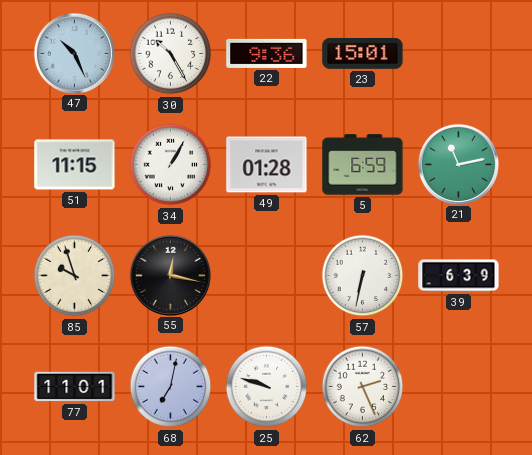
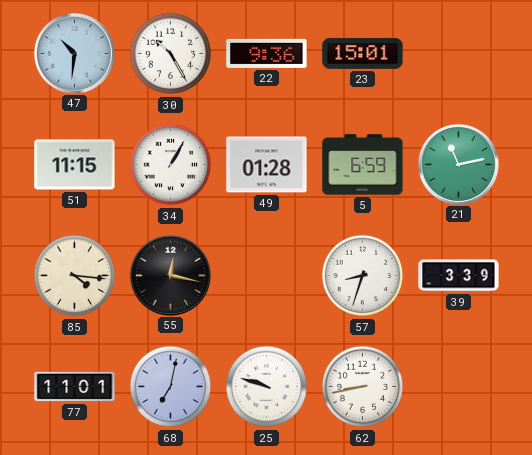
47: 10:26 -> 10:31
85: 9:57 -> 4:16
57: 6:32 -> 8:33
39: 6:39 -> 3:39
62: 2:26 -> 8:43
